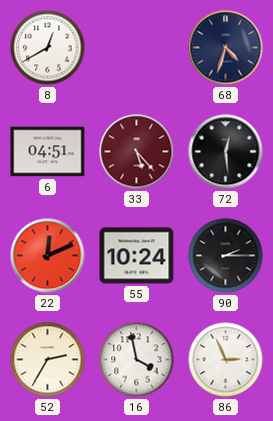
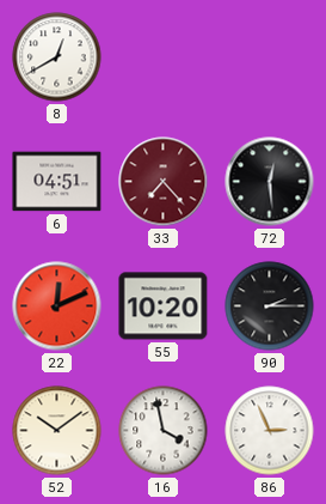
68: 4:33 -> none
33: 5:23 -> 7:23
55: 10:24 -> 10:20
52: 2:35 -> 10:09
